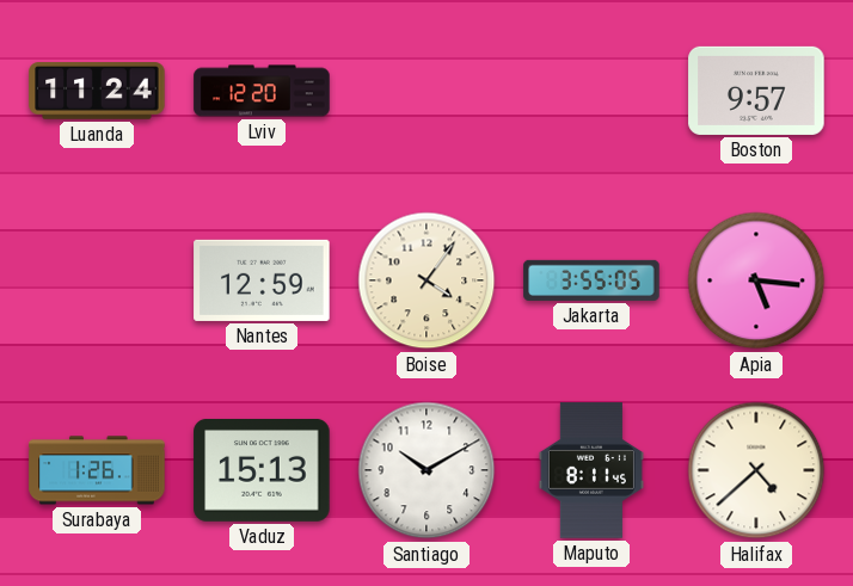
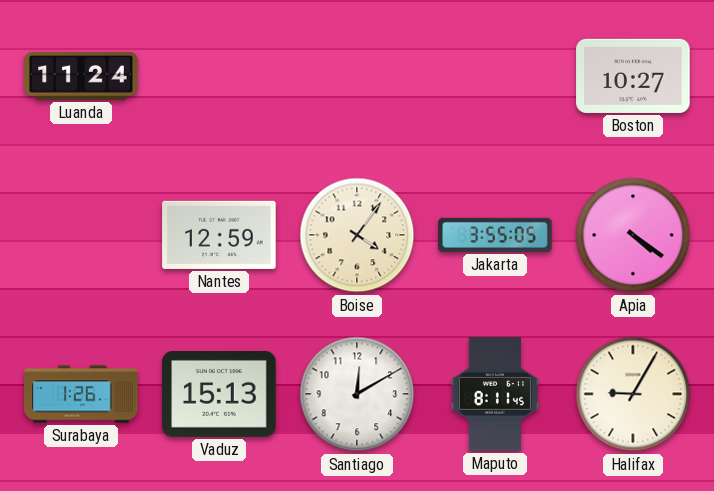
Lviv: 12:20 -> none
Boston: 9:57 -> 10:27
Apia: 5:16 -> 4:21
Santiago: 10:10 -> 12:10
Halifax: 4:38 -> 9:05
